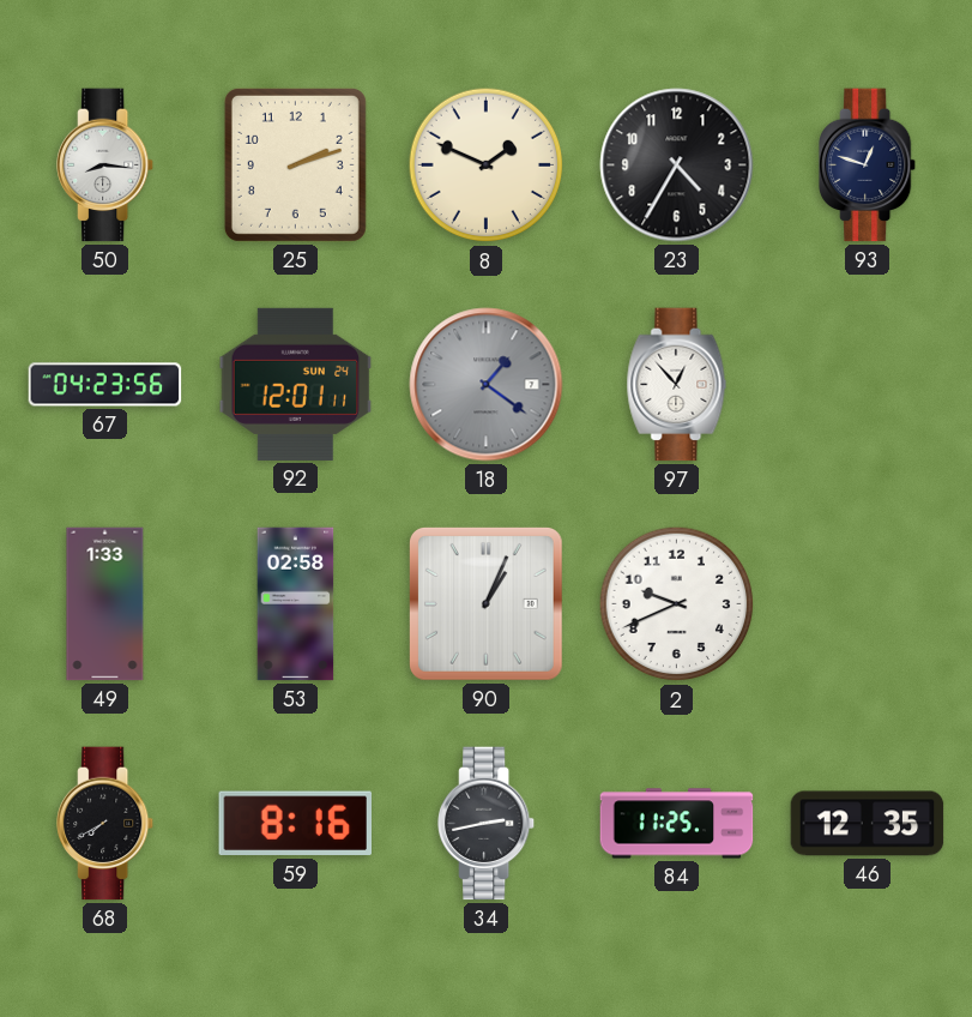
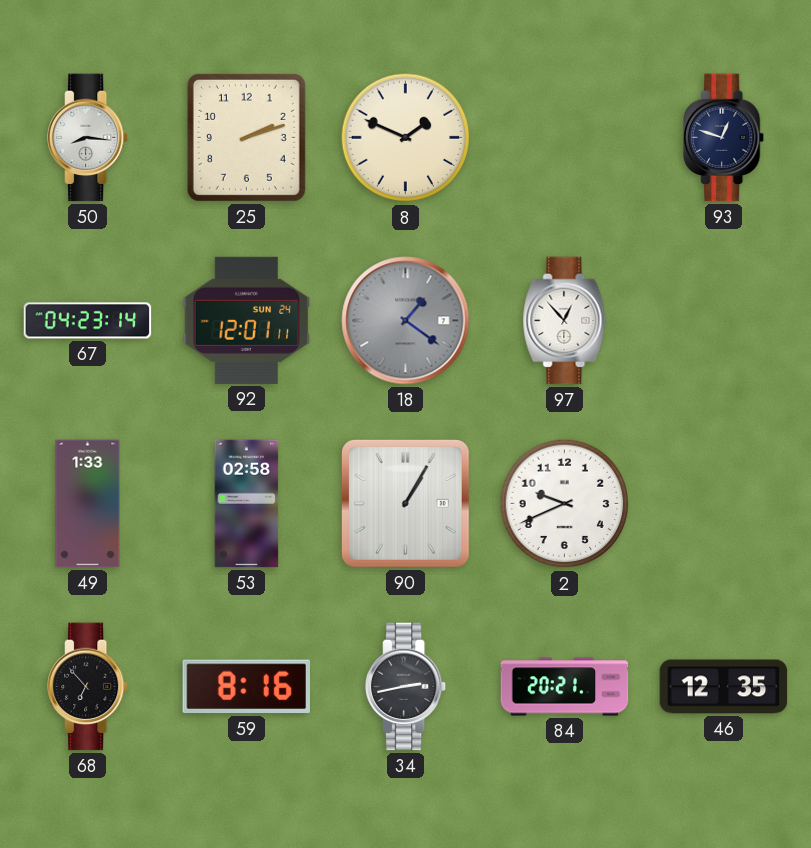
23: 4:35 -> none
67: 04:23:56 -> 04:23:14
90: 1:04 -> 1:05
68: 7:40 -> 6:53
84: 11:25 -> 20:21
